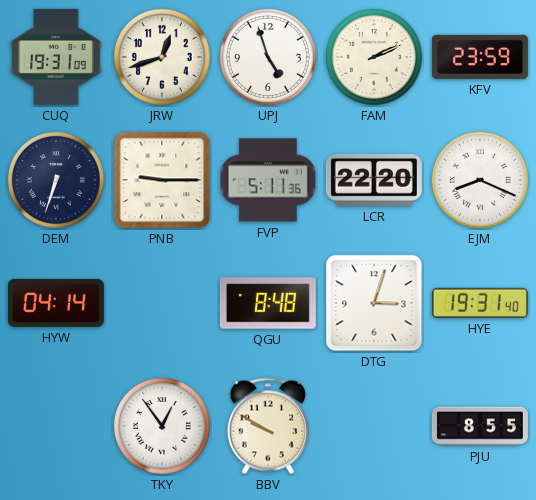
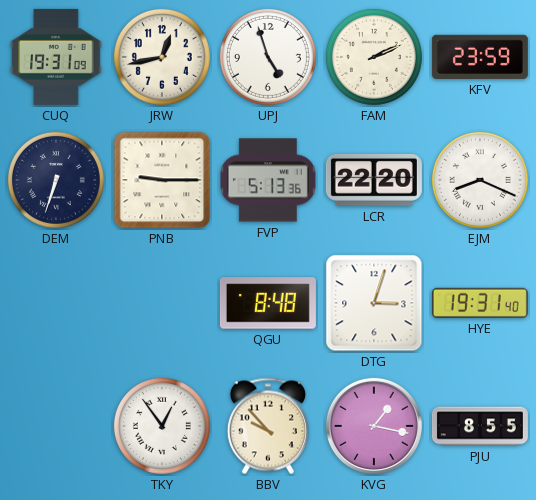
JRW: 12:42 -> 12:43
FVP: 5:11 -> 5:13
HYW: 04:14 -> none
BBV: 9:50 -> 9:53
KVG: none -> 1:17
